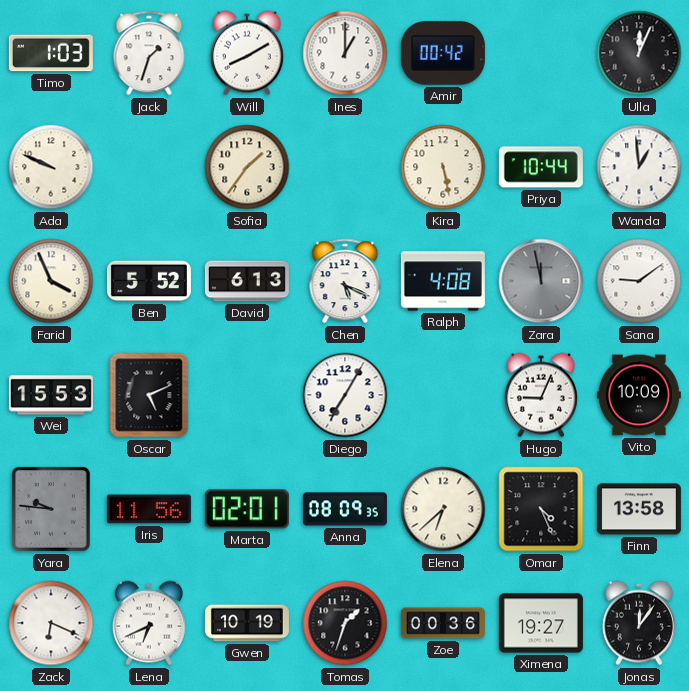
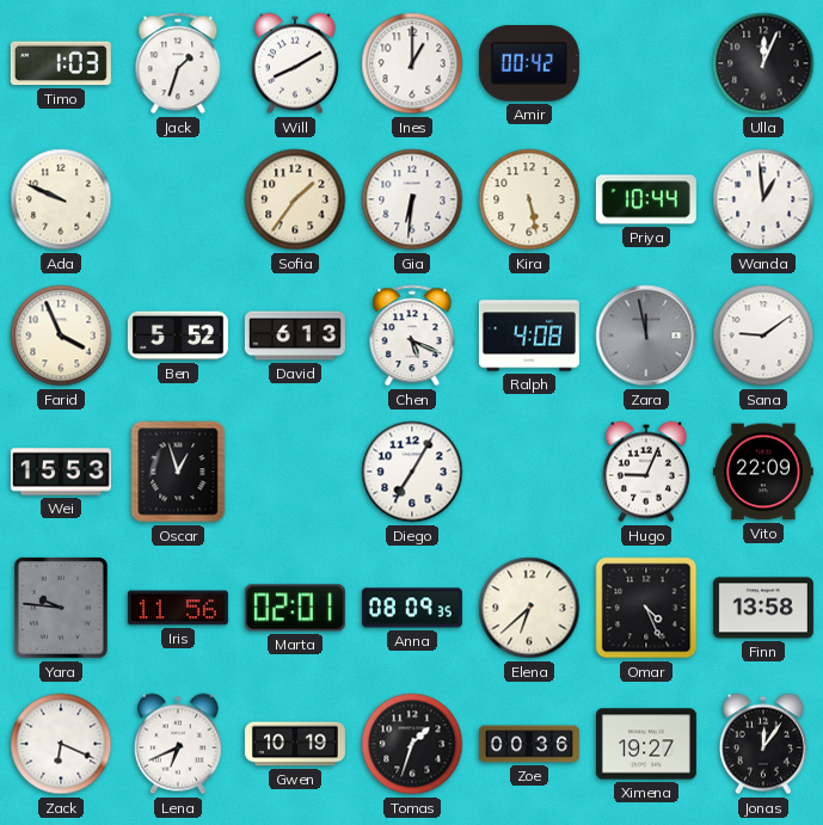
Gia: none -> 6:31
Oscar: 5:11 -> 12:57
Vito: 10:09 -> 22:09
